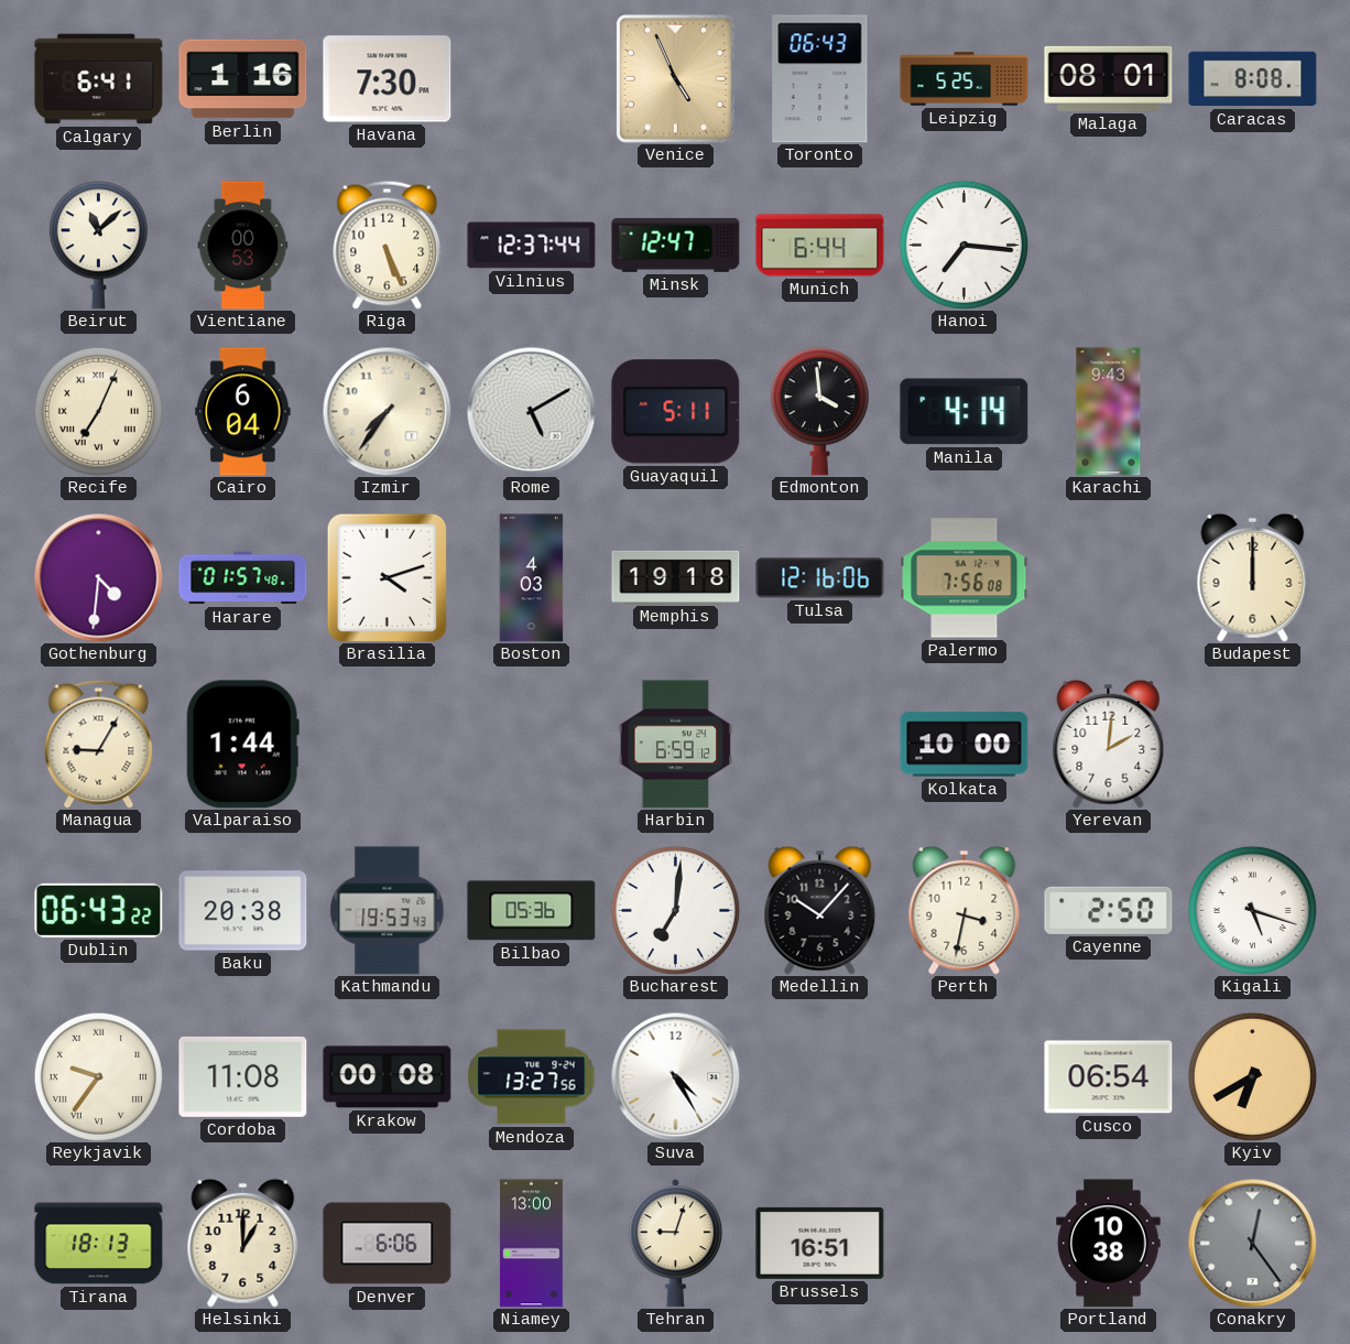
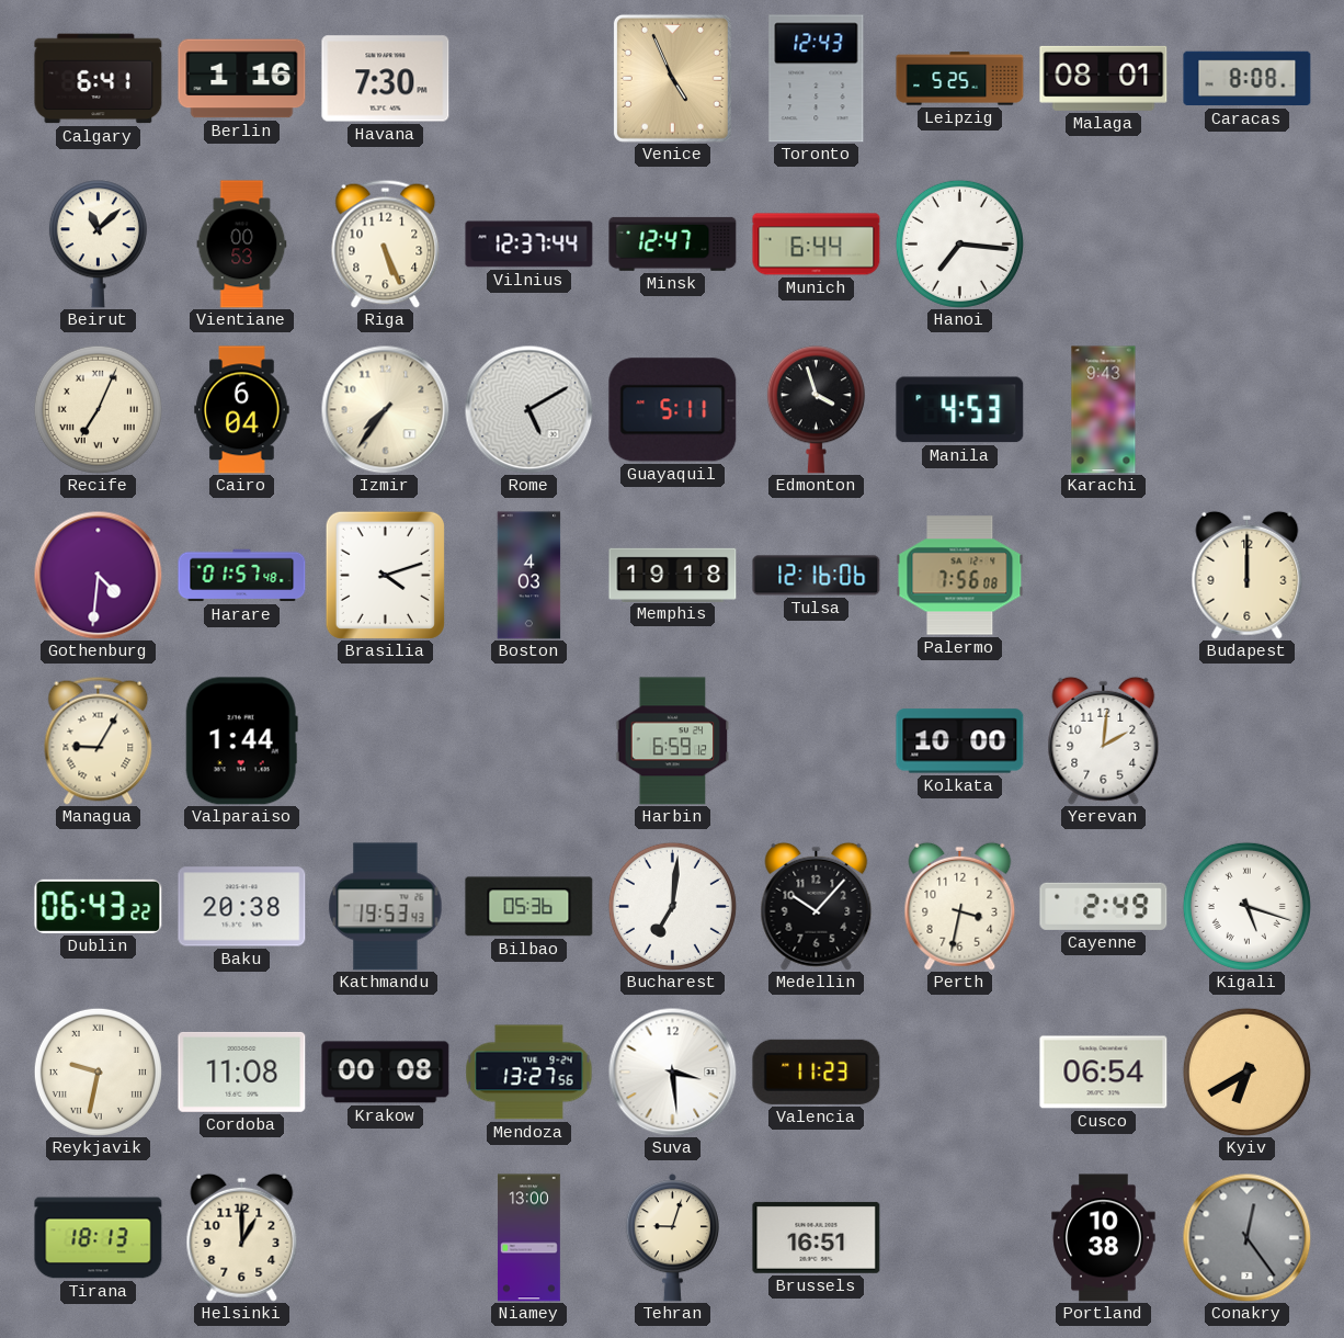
Toronto: 06:43 -> 12:43
Edmonton: 3:59 -> 3:57
Manila: 4:14 -> 4:53
Cayenne: 2:50 -> 2:49
Reykjavik: 9:36 -> 9:32
Suva: 4:25 -> 3:29
Valencia: none -> 11:23
Denver: 6:06 -> none
